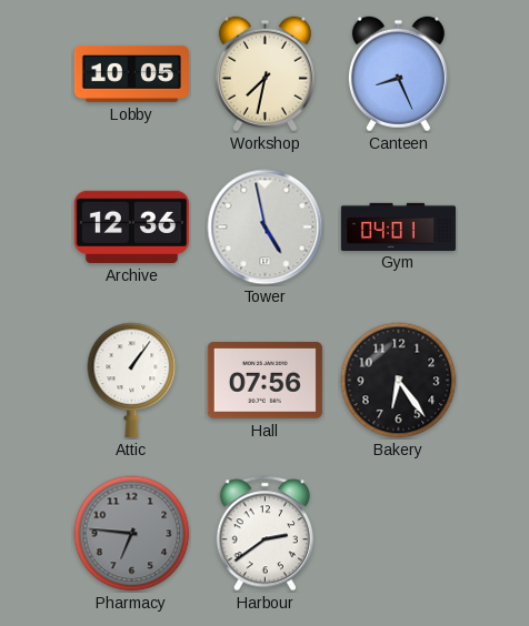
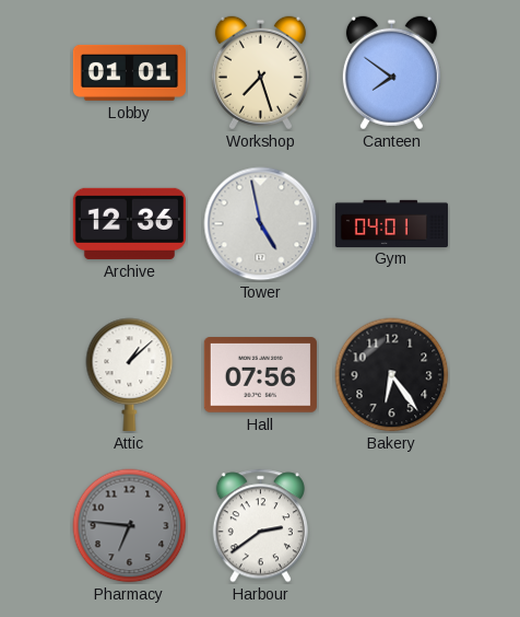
Lobby: 10:05 -> 01:01
Workshop: 7:32 -> 7:27
Canteen: 8:26 -> 7:51
Attic: 1:06 -> 1:08
